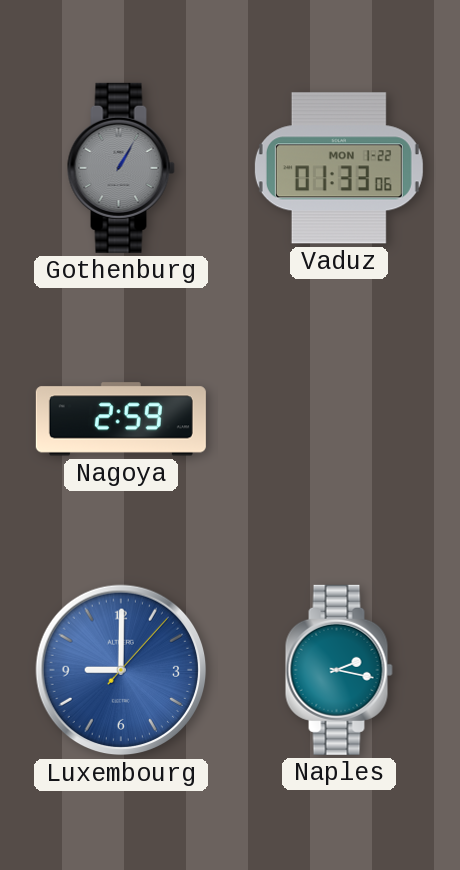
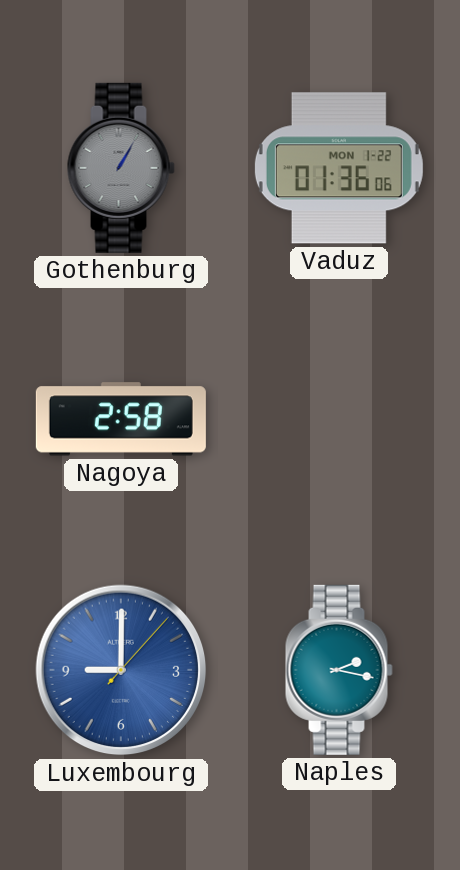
Vaduz: 01:33 -> 01:36
Nagoya: 2:59 -> 2:58
